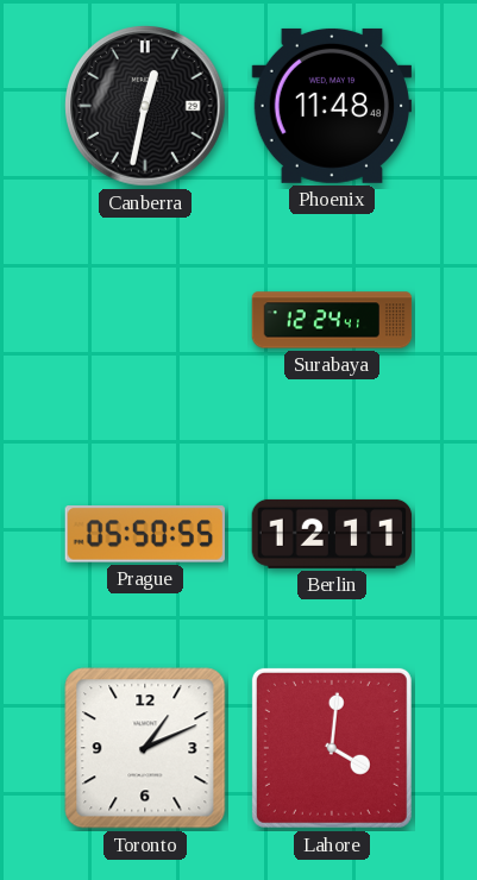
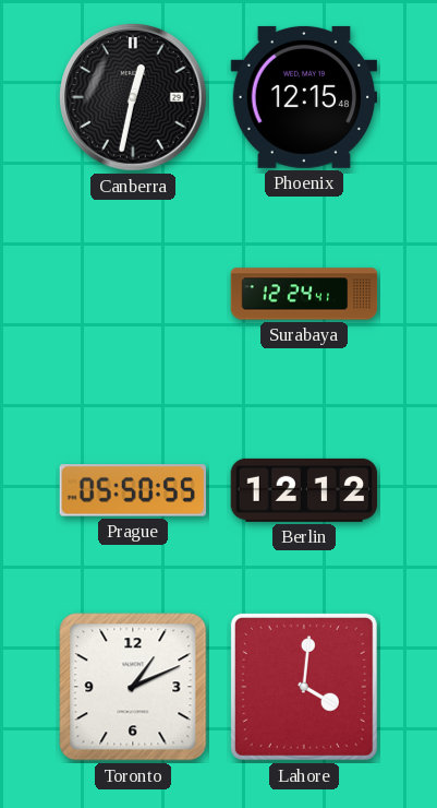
Phoenix: 11:48 -> 12:15
Berlin: 12:11 -> 12:12
